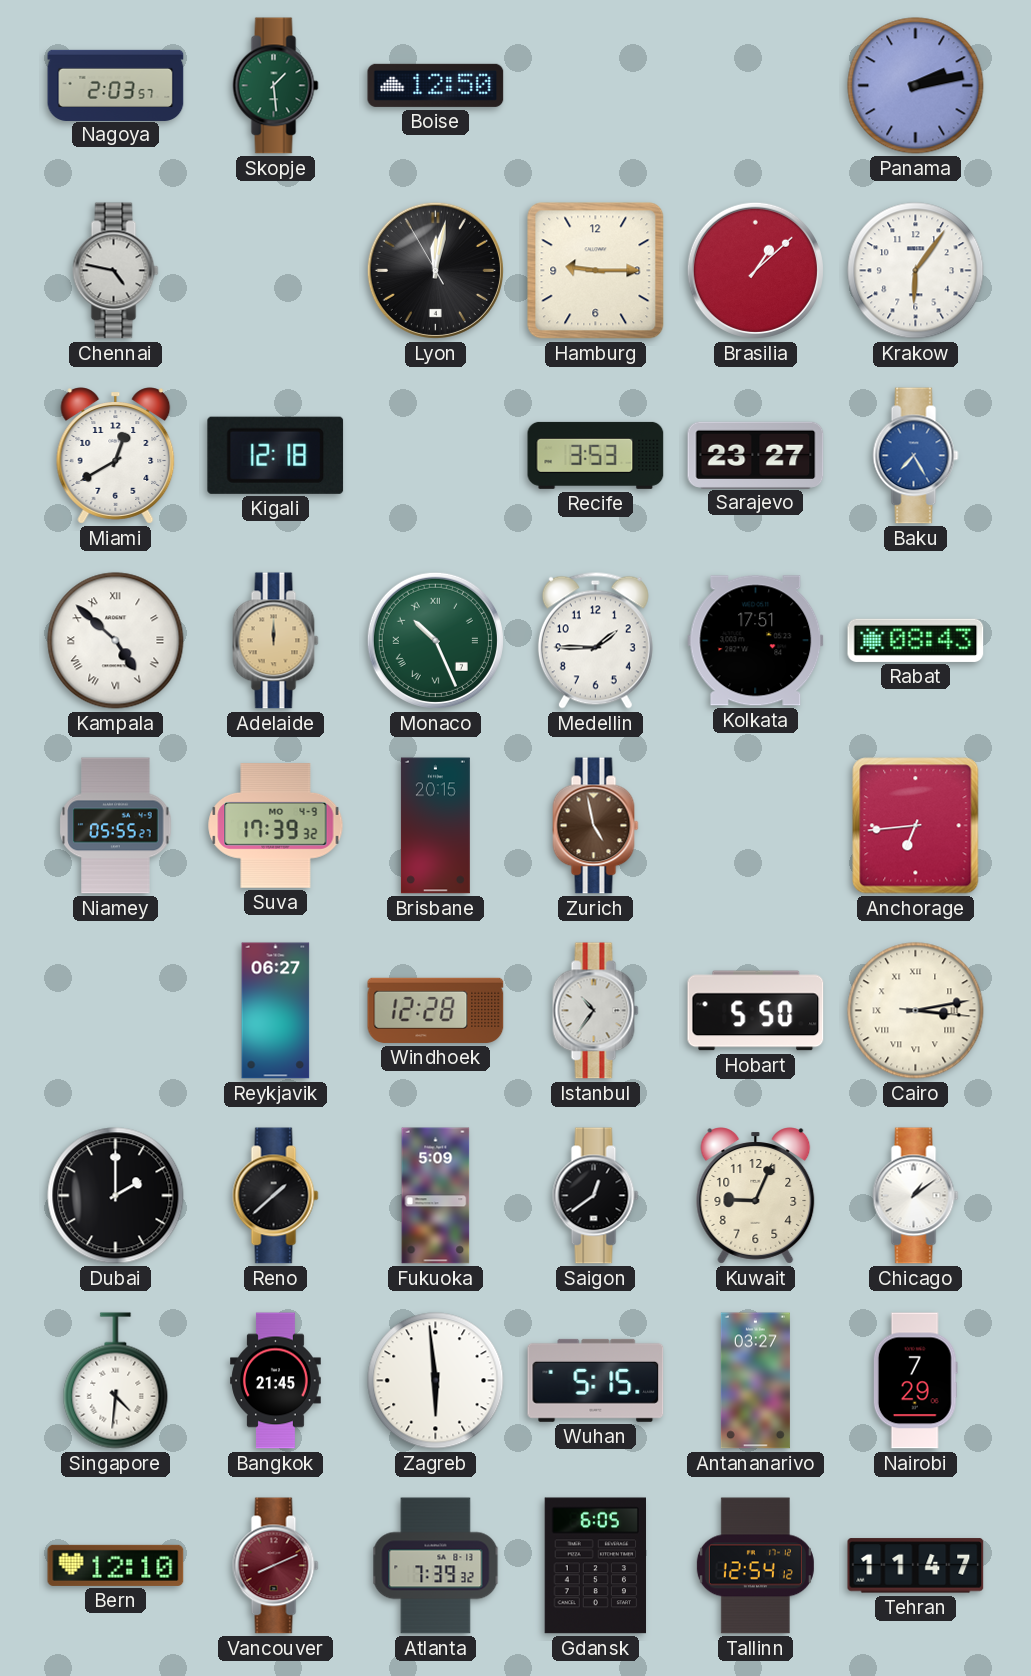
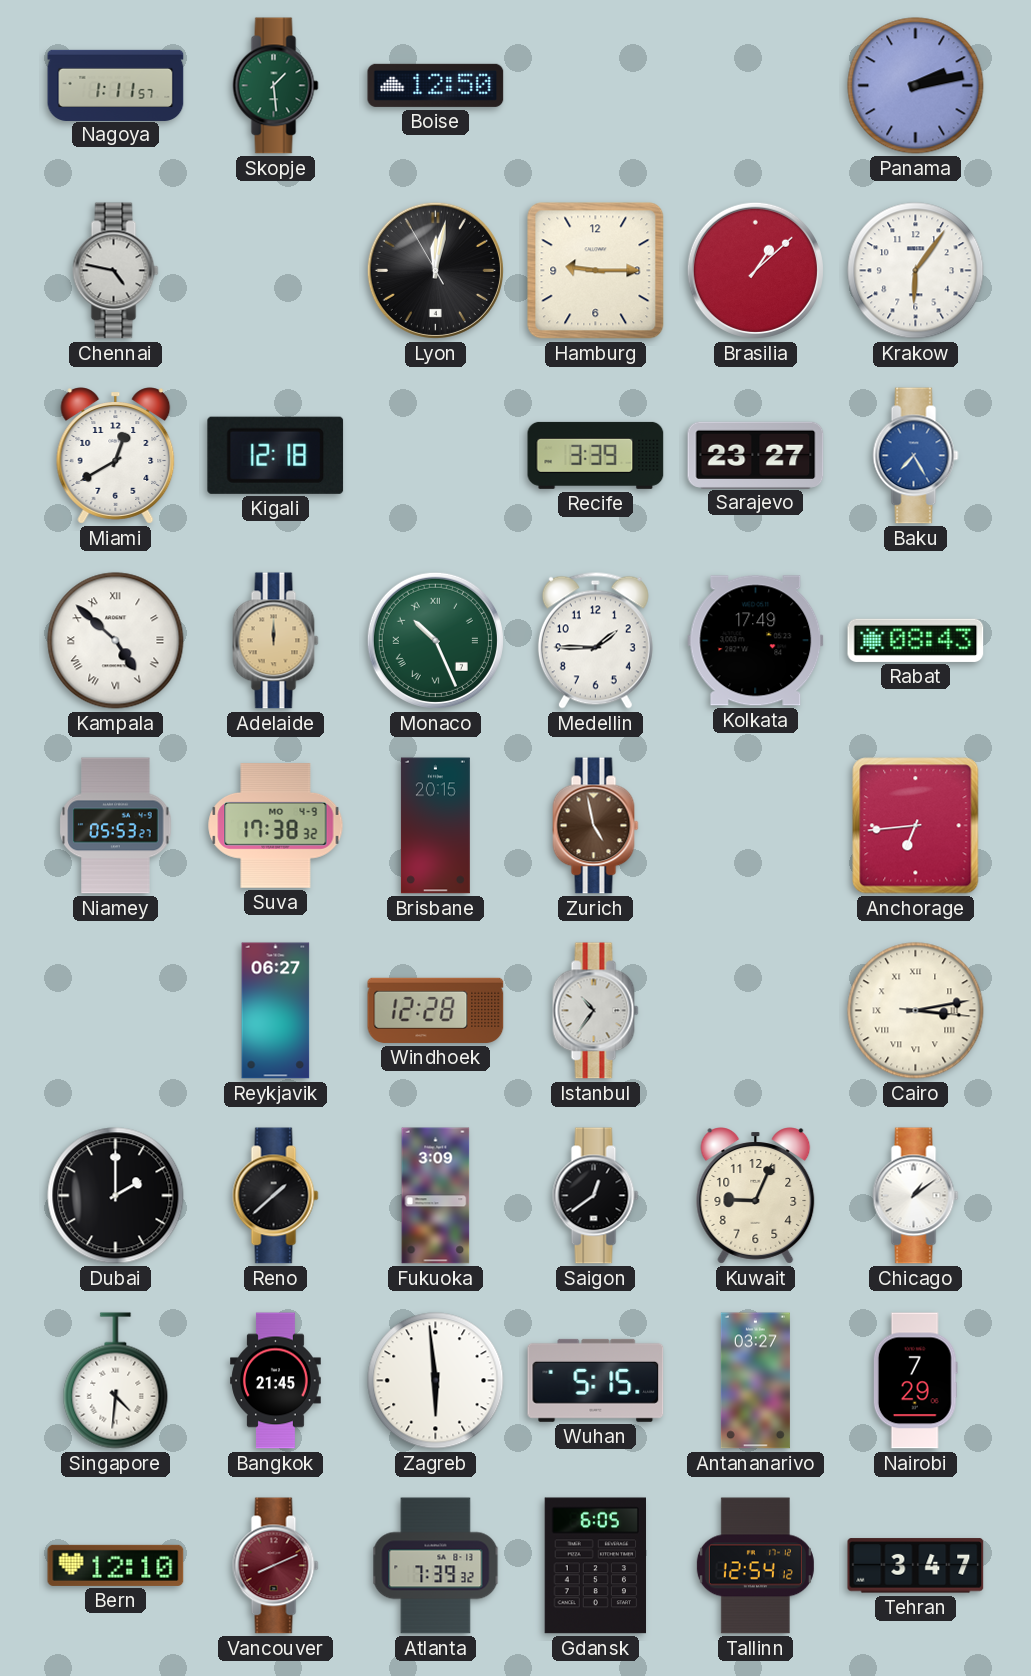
Nagoya: 2:03 -> 1:11
Recife: 3:53 -> 3:39
Kolkata: 17:51 -> 17:49
Niamey: 05:55 -> 05:53
Suva: 17:39 -> 17:38
Hobart: 5:50 -> none
Fukuoka: 5:09 -> 3:09
Tehran: 11:47 -> 3:47
